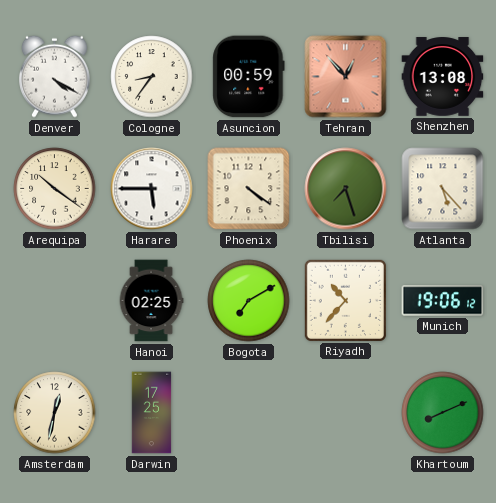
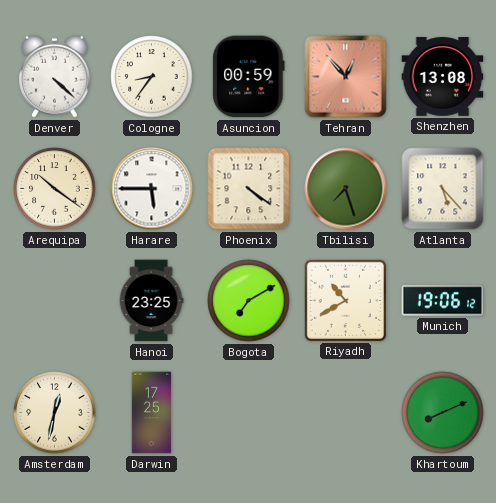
Denver: 4:20 -> 4:22
Hanoi: 02:25 -> 23:25
Riyadh: 10:37 -> 10:40
